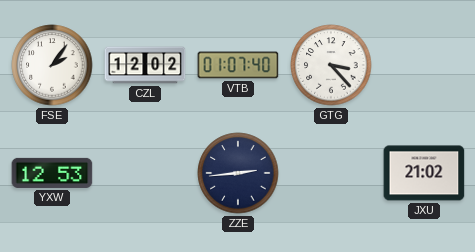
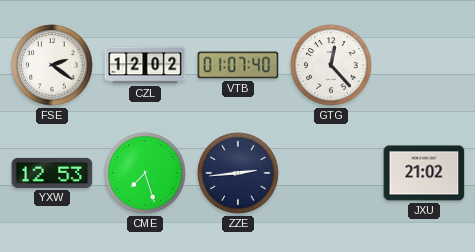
FSE: 2:06 -> 2:21
GTG: 3:23 -> 12:23
CME: none -> 7:27
